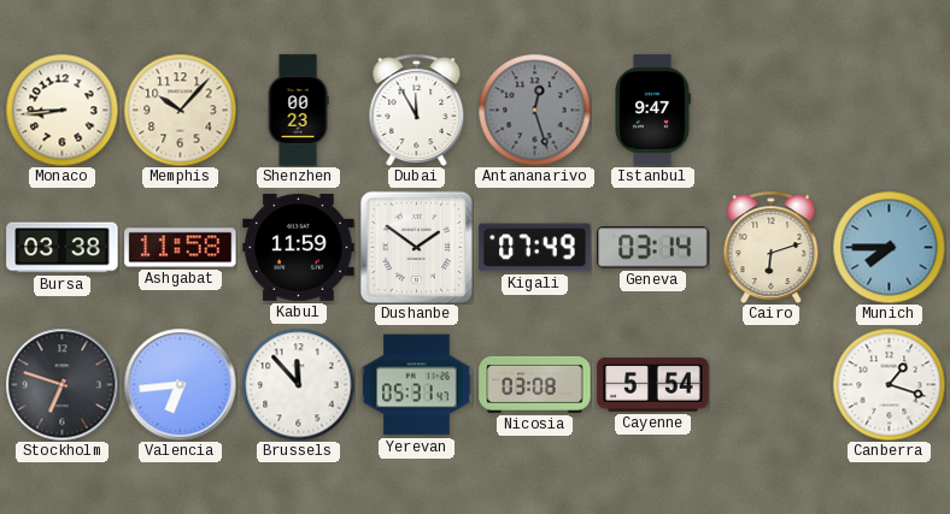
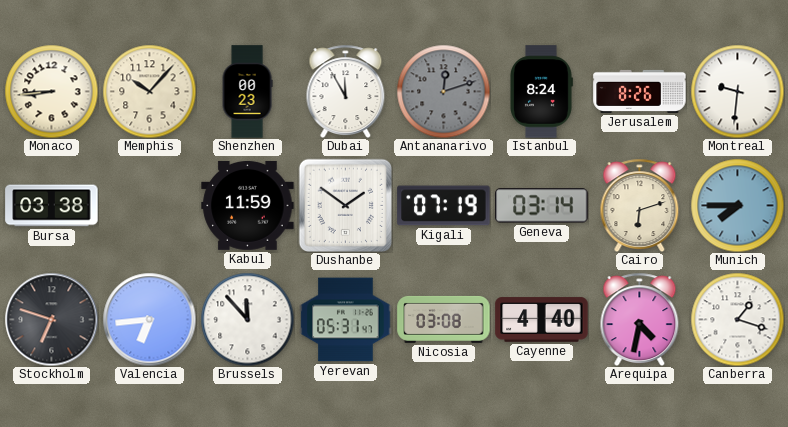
Antananarivo: 12:27 -> 12:12
Istanbul: 9:47 -> 8:24
Jerusalem: none -> 8:26
Montreal: none -> 9:31
Ashgabat: 11:58 -> none
Kigali: 07:49 -> 07:19
Cayenne: 5:54 -> 4:40
Arequipa: none -> 4:32
